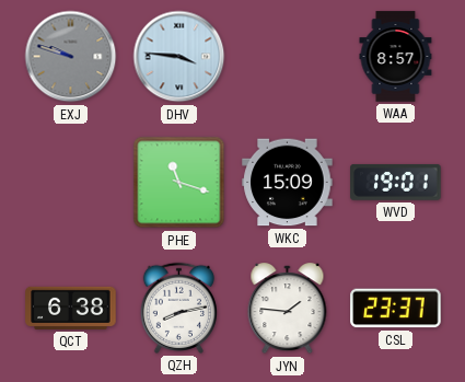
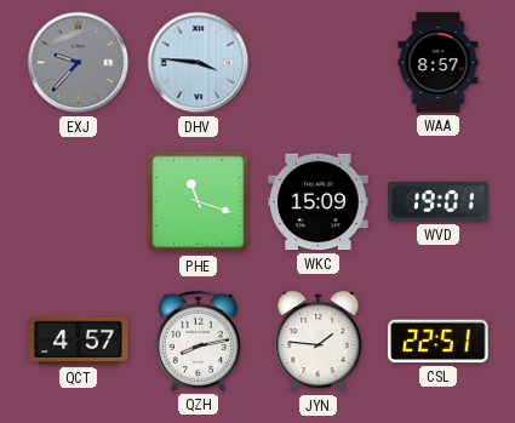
EXJ: 9:48 -> 9:37
QCT: 6:38 -> 4:57
CSL: 23:37 -> 22:51
